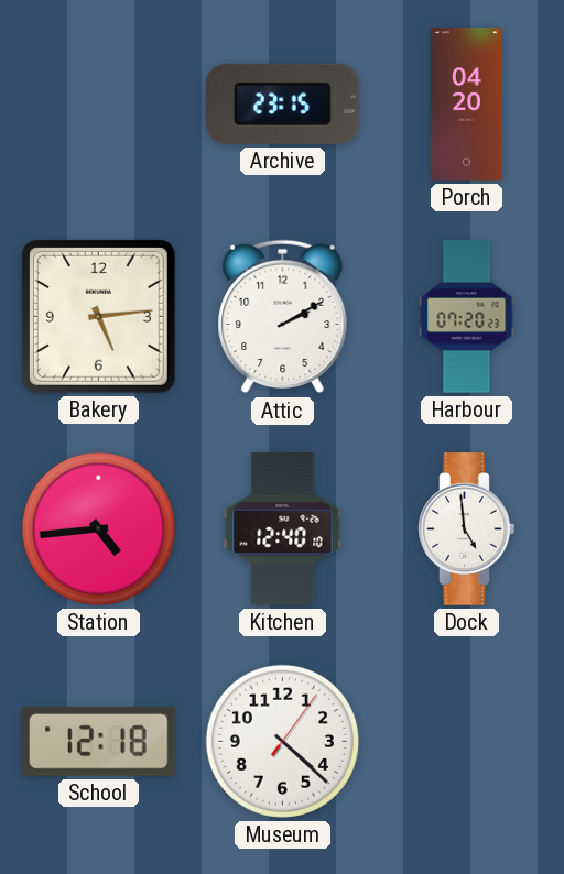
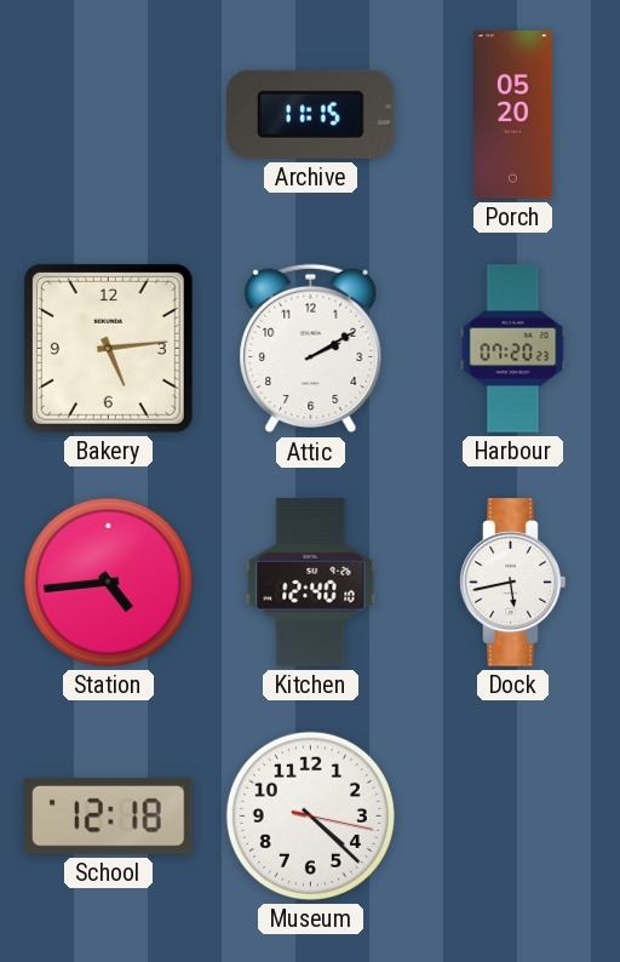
Archive: 23:15 -> 11:15
Porch: 04:20 -> 05:20
Dock: 4:59 -> 5:43
Museum: 4:22:06 -> 4:22:17
